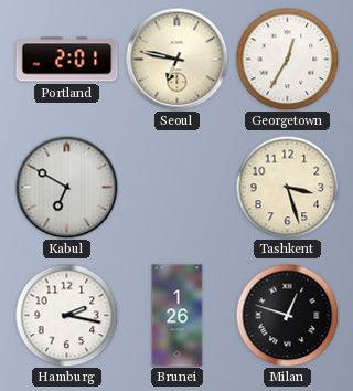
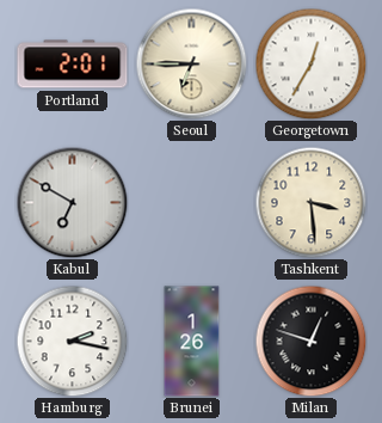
Seoul: 6:47 -> 6:45
Tashkent: 3:27 -> 3:29
